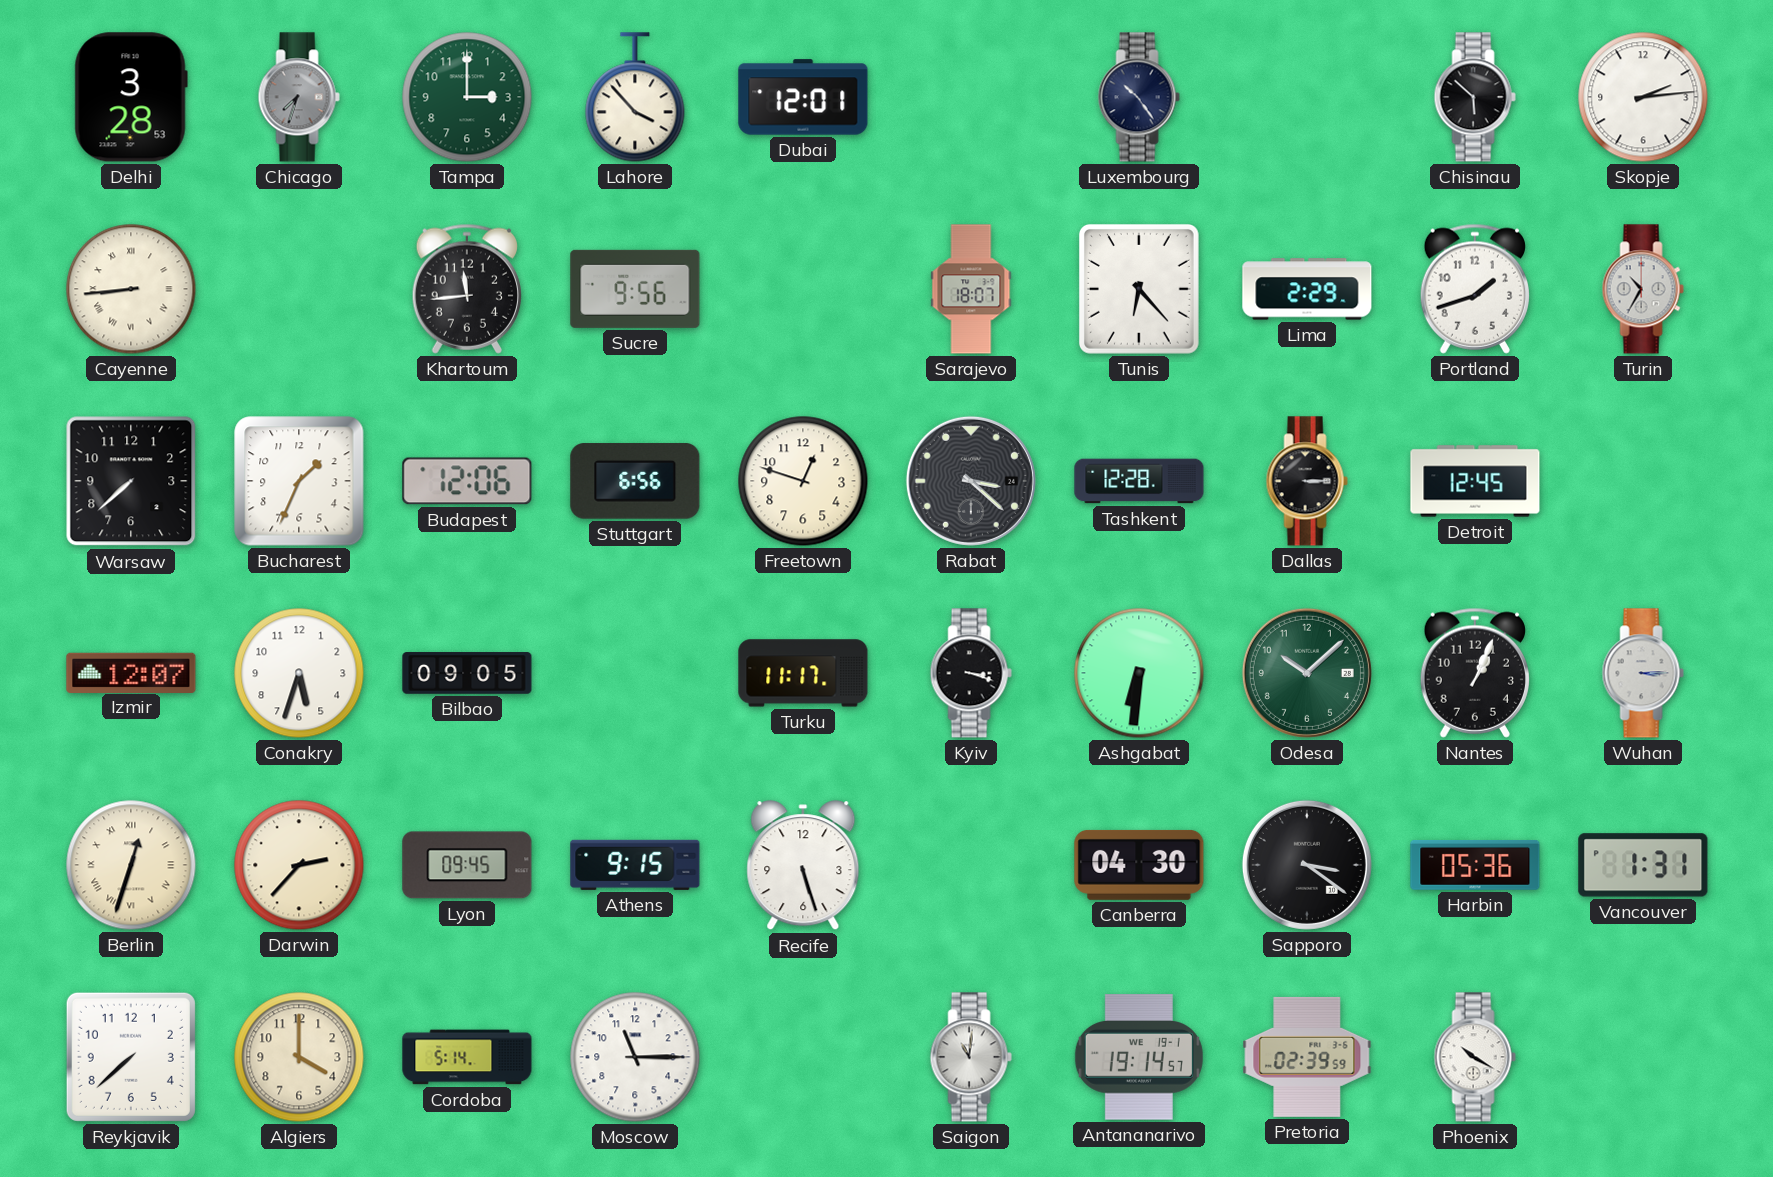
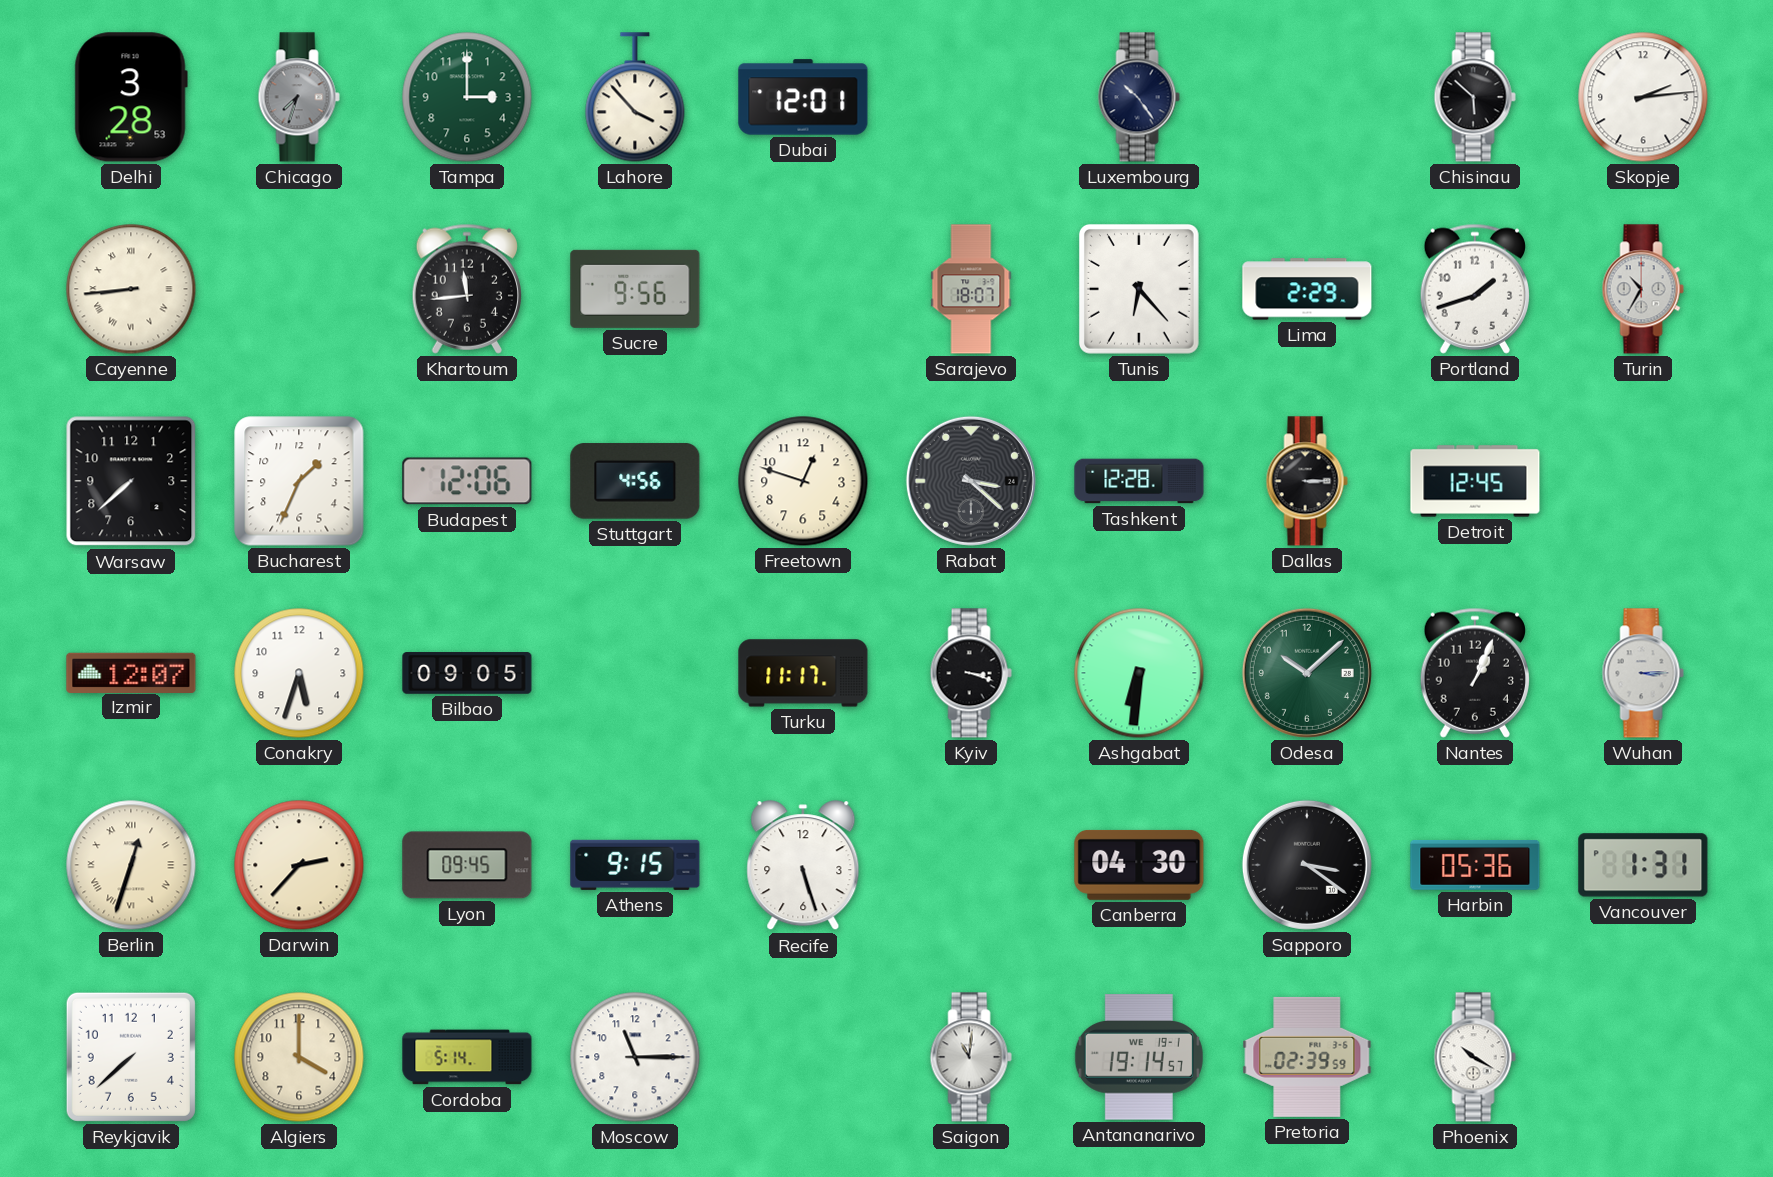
Stuttgart: 6:56 -> 4:56
